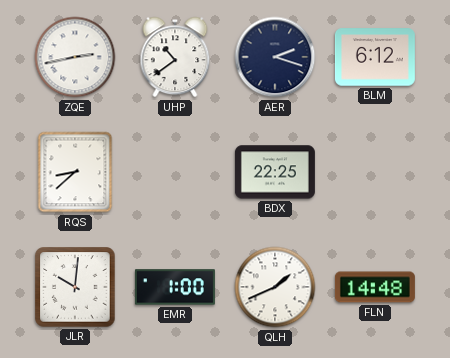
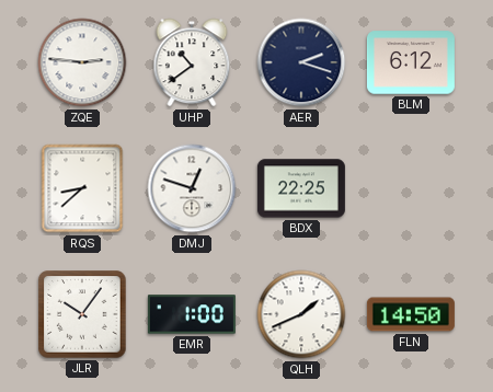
ZQE: 2:43 -> 2:46
DMJ: none -> 12:48
JLR: 10:01 -> 10:06
FLN: 14:48 -> 14:50
